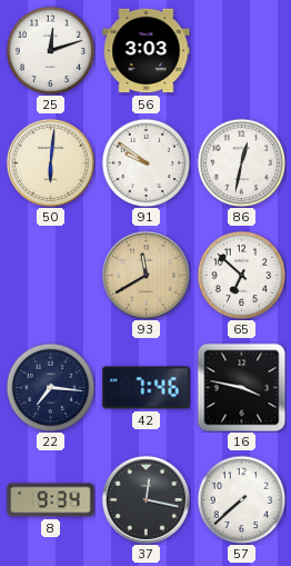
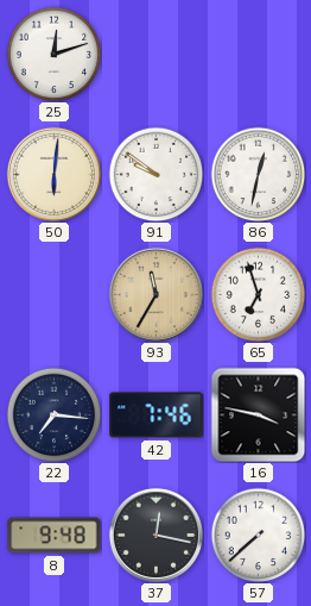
56: 3:03 -> none
93: 11:40 -> 11:35
65: 6:52 -> 6:57
8: 9:34 -> 9:48
